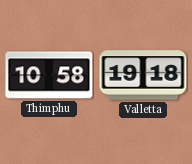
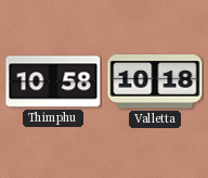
Valletta: 19:18 -> 10:18
